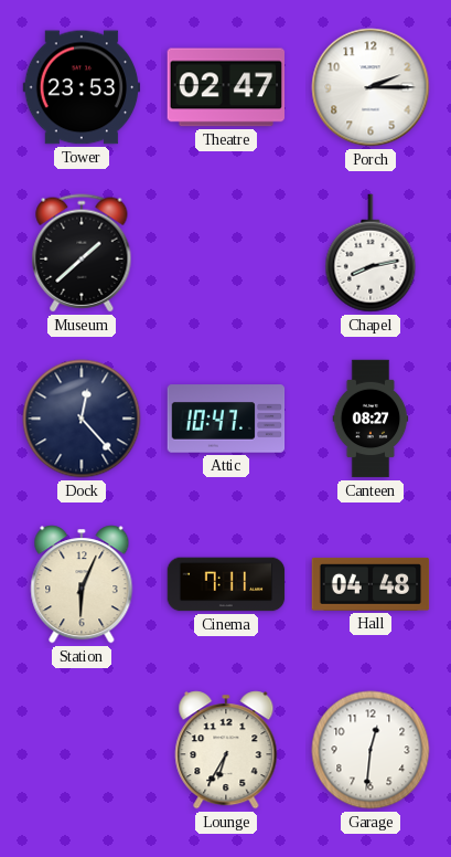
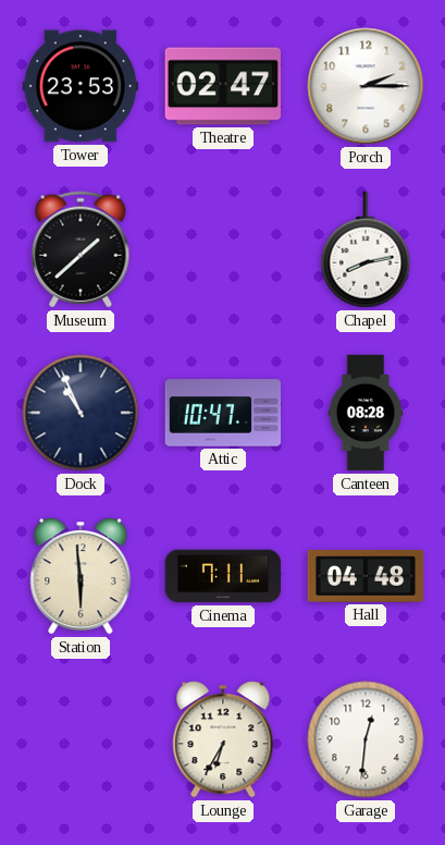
Dock: 12:23 -> 10:56
Canteen: 08:27 -> 08:28
Station: 6:04 -> 5:59
